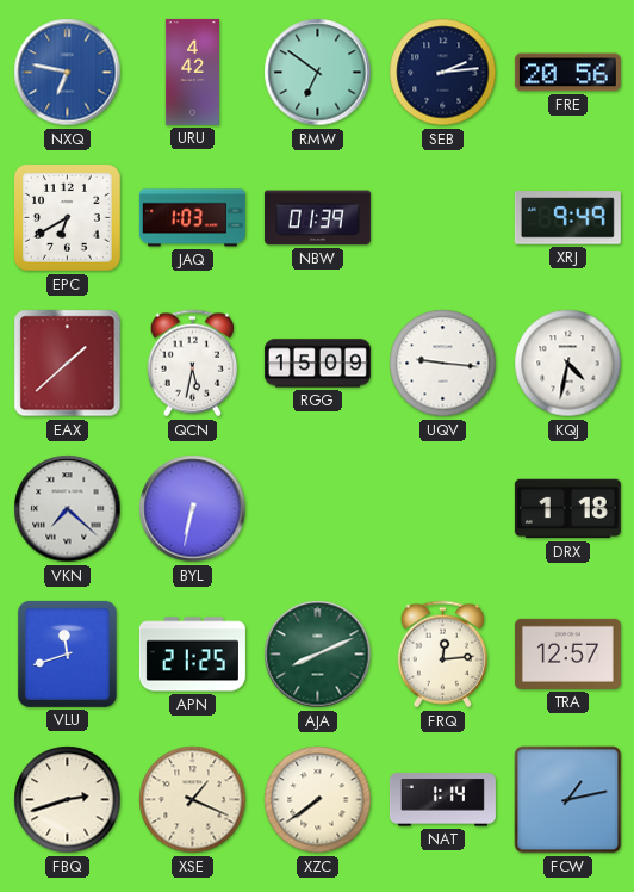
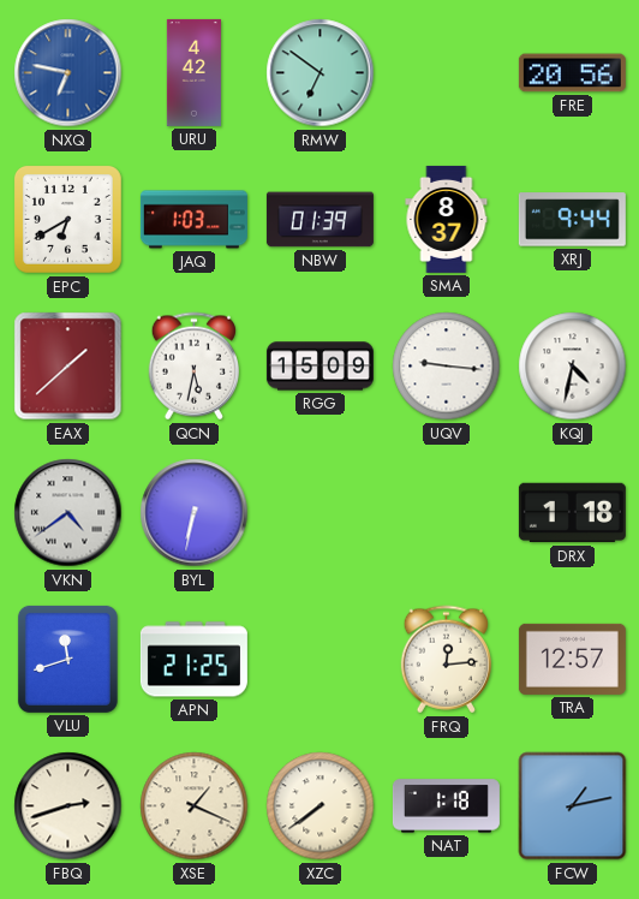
SEB: 2:14 -> none
SMA: none -> 8:37
XRJ: 9:49 -> 9:44
VKN: 7:22 -> 4:39
AJA: 8:11 -> none
NAT: 1:14 -> 1:18
